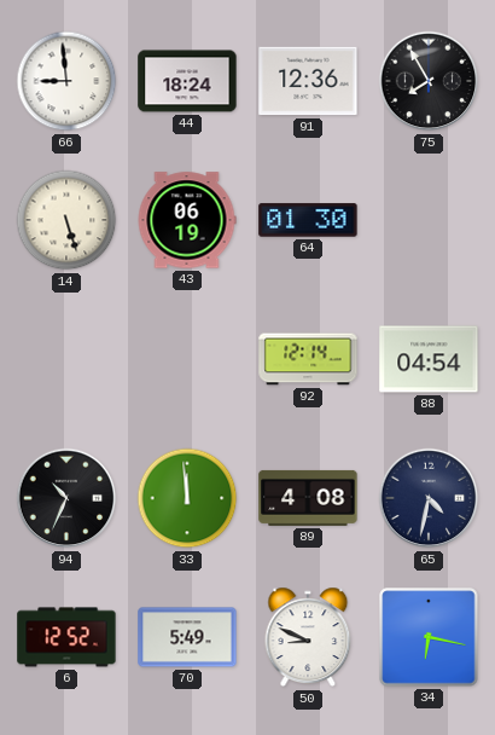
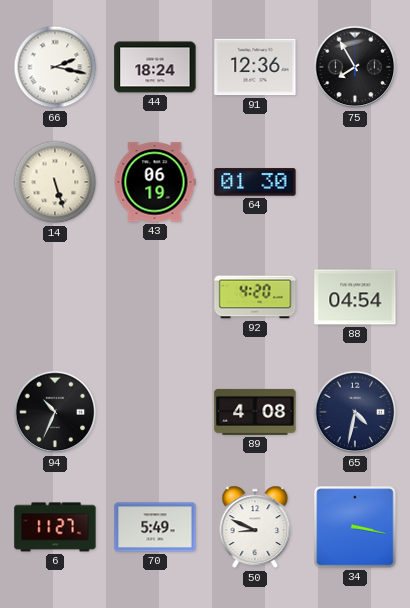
66: 8:59 -> 2:17
92: 12:14 -> 4:20
33: 11:59 -> none
6: 12:52 -> 11:27
34: 6:17 -> 3:17
